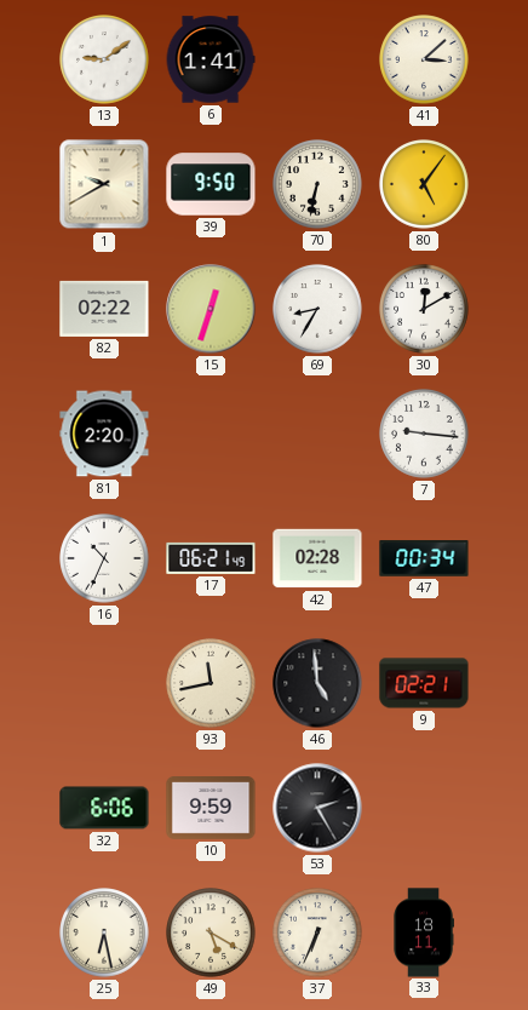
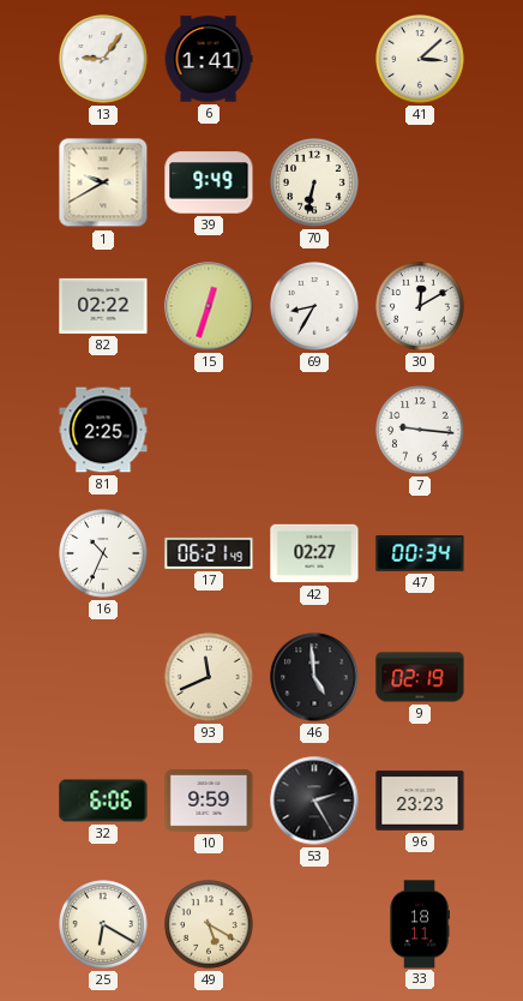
13: 9:09 -> 9:06
39: 9:50 -> 9:49
80: 5:06 -> none
81: 2:20 -> 2:25
42: 02:28 -> 02:27
93: 11:43 -> 11:41
9: 02:21 -> 02:19
96: none -> 23:23
25: 6:28 -> 6:20
37: 6:34 -> none
